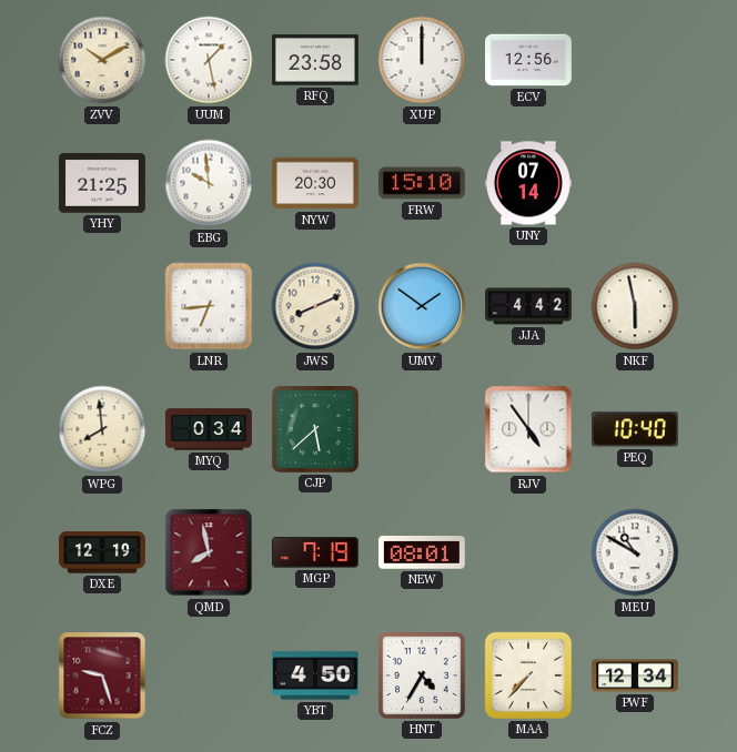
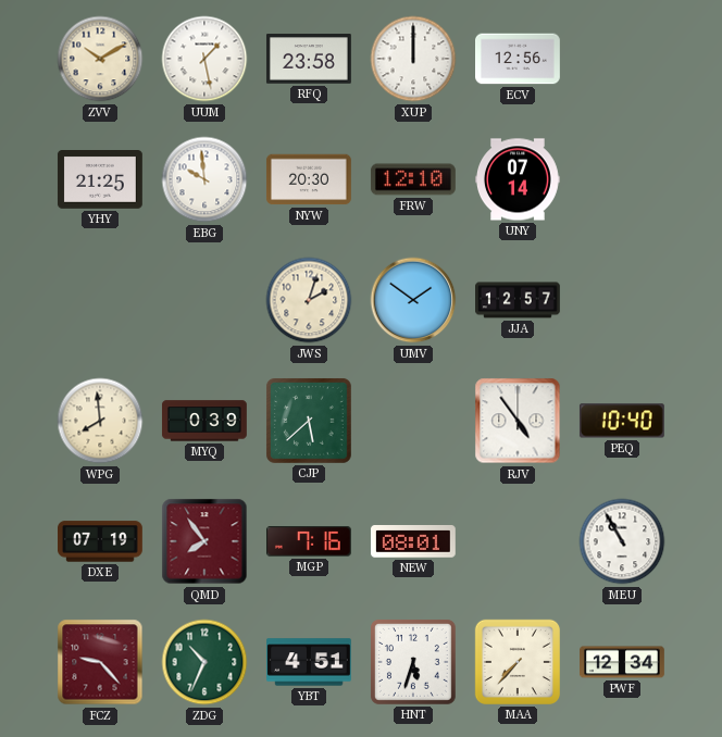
FRW: 15:10 -> 12:10
LNR: 6:44 -> none
JWS: 8:11 -> 2:03
JJA: 4:42 -> 12:57
NKF: 5:58 -> none
MYQ: 0:34 -> 0:39
DXE: 12:19 -> 07:19
QMD: 7:58 -> 7:54
MGP: 7:19 -> 7:16
MEU: 10:50 -> 10:55
FCZ: 9:27 -> 9:23
ZDG: none -> 10:34
YBT: 4:50 -> 4:51
HNT: 4:35 -> 5:33
